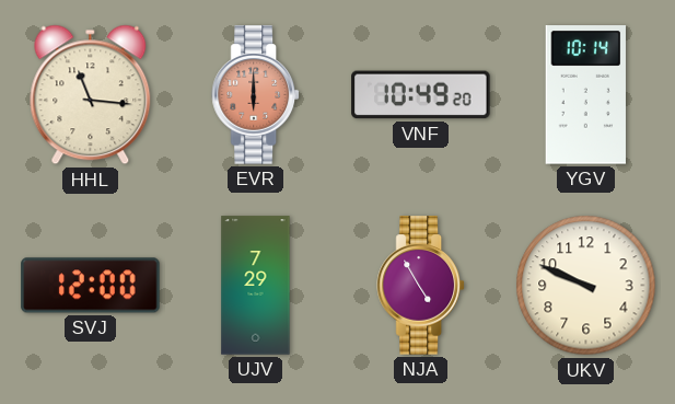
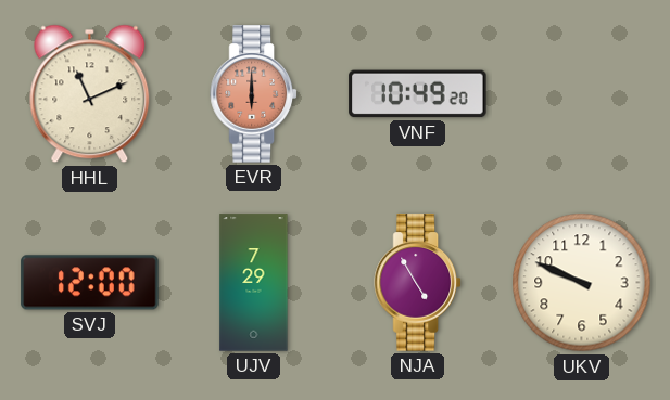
HHL: 11:16 -> 11:11
YGV: 10:14 -> none
